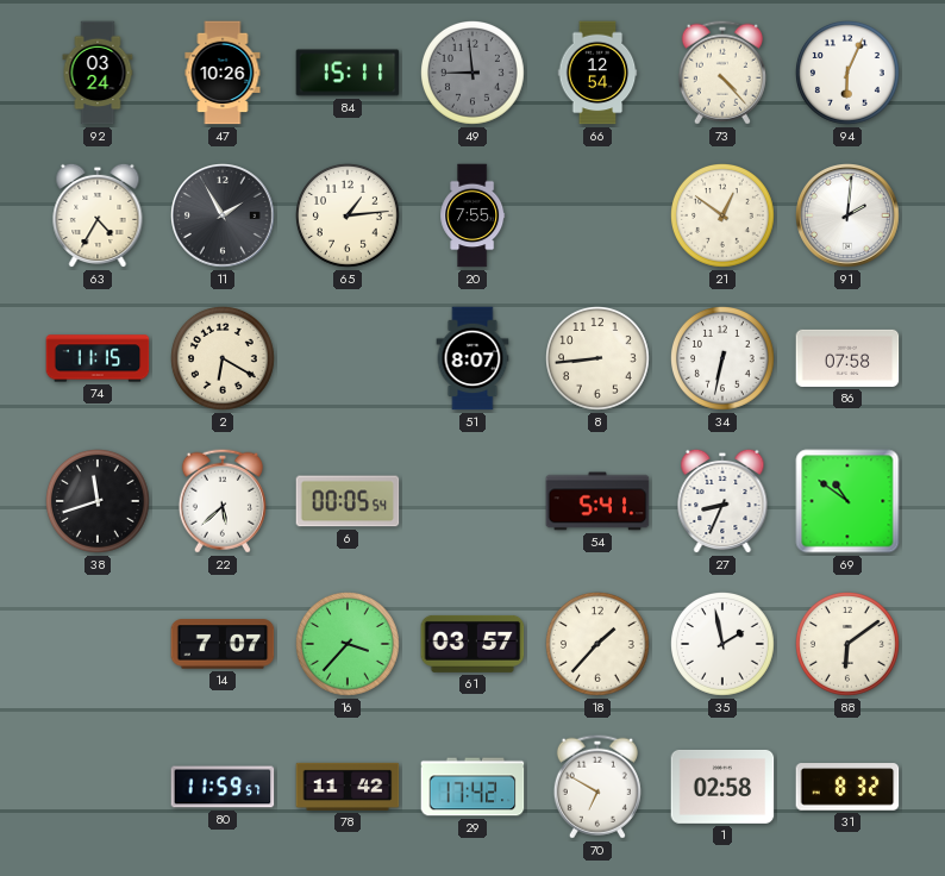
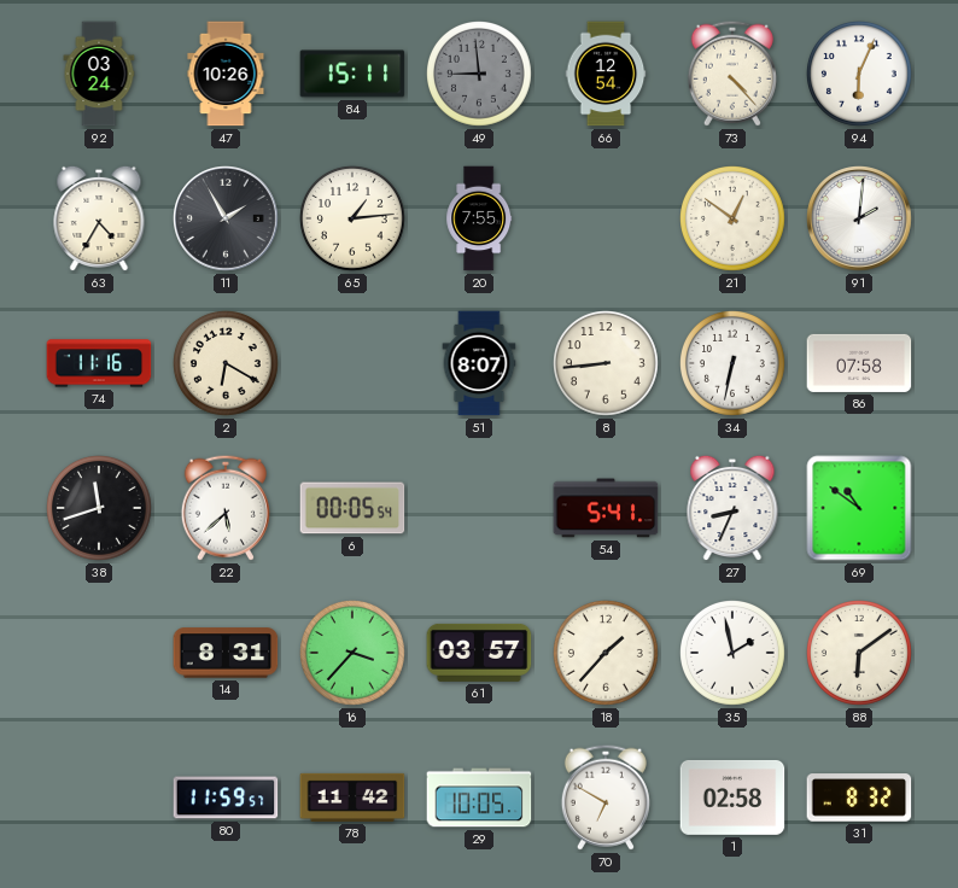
74: 11:15 -> 11:16
14: 7:07 -> 8:31
29: 17:42 -> 10:05
